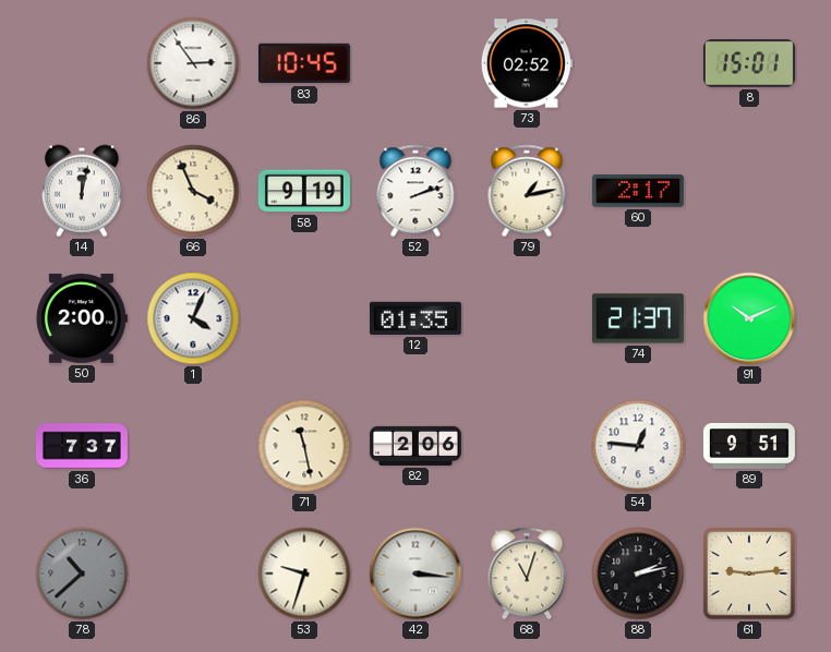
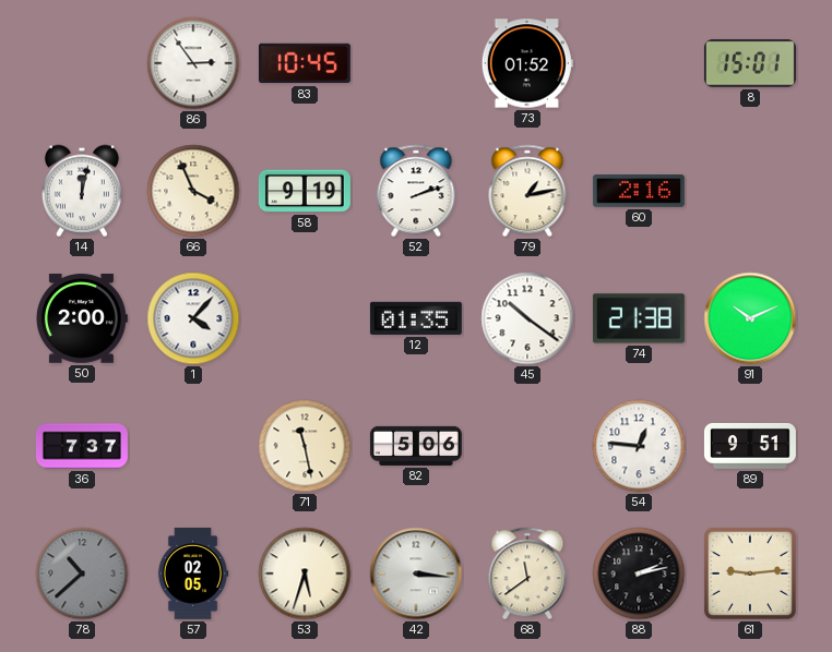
73: 02:52 -> 01:52
60: 2:17 -> 2:16
1: 4:04 -> 4:07
45: none -> 10:21
74: 21:37 -> 21:38
82: 2:06 -> 5:06
57: none -> 02:05
53: 9:33 -> 5:33
68: 11:03 -> 11:39
